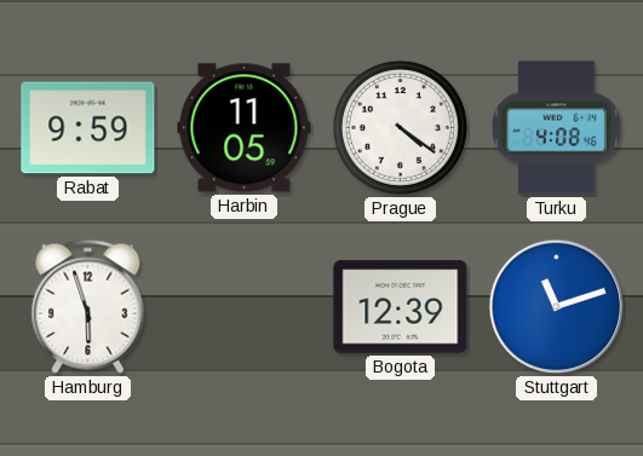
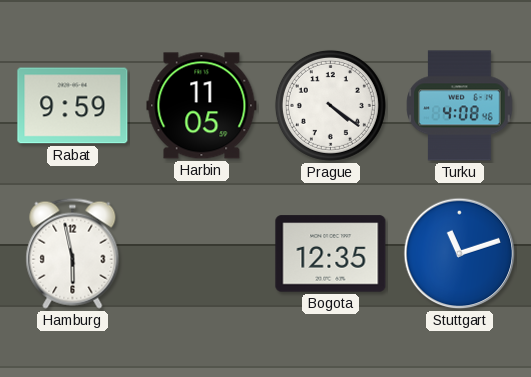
Hamburg: 5:57 -> 5:58
Bogota: 12:39 -> 12:35
